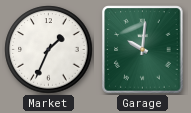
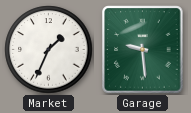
Garage: 10:01 -> 9:29
